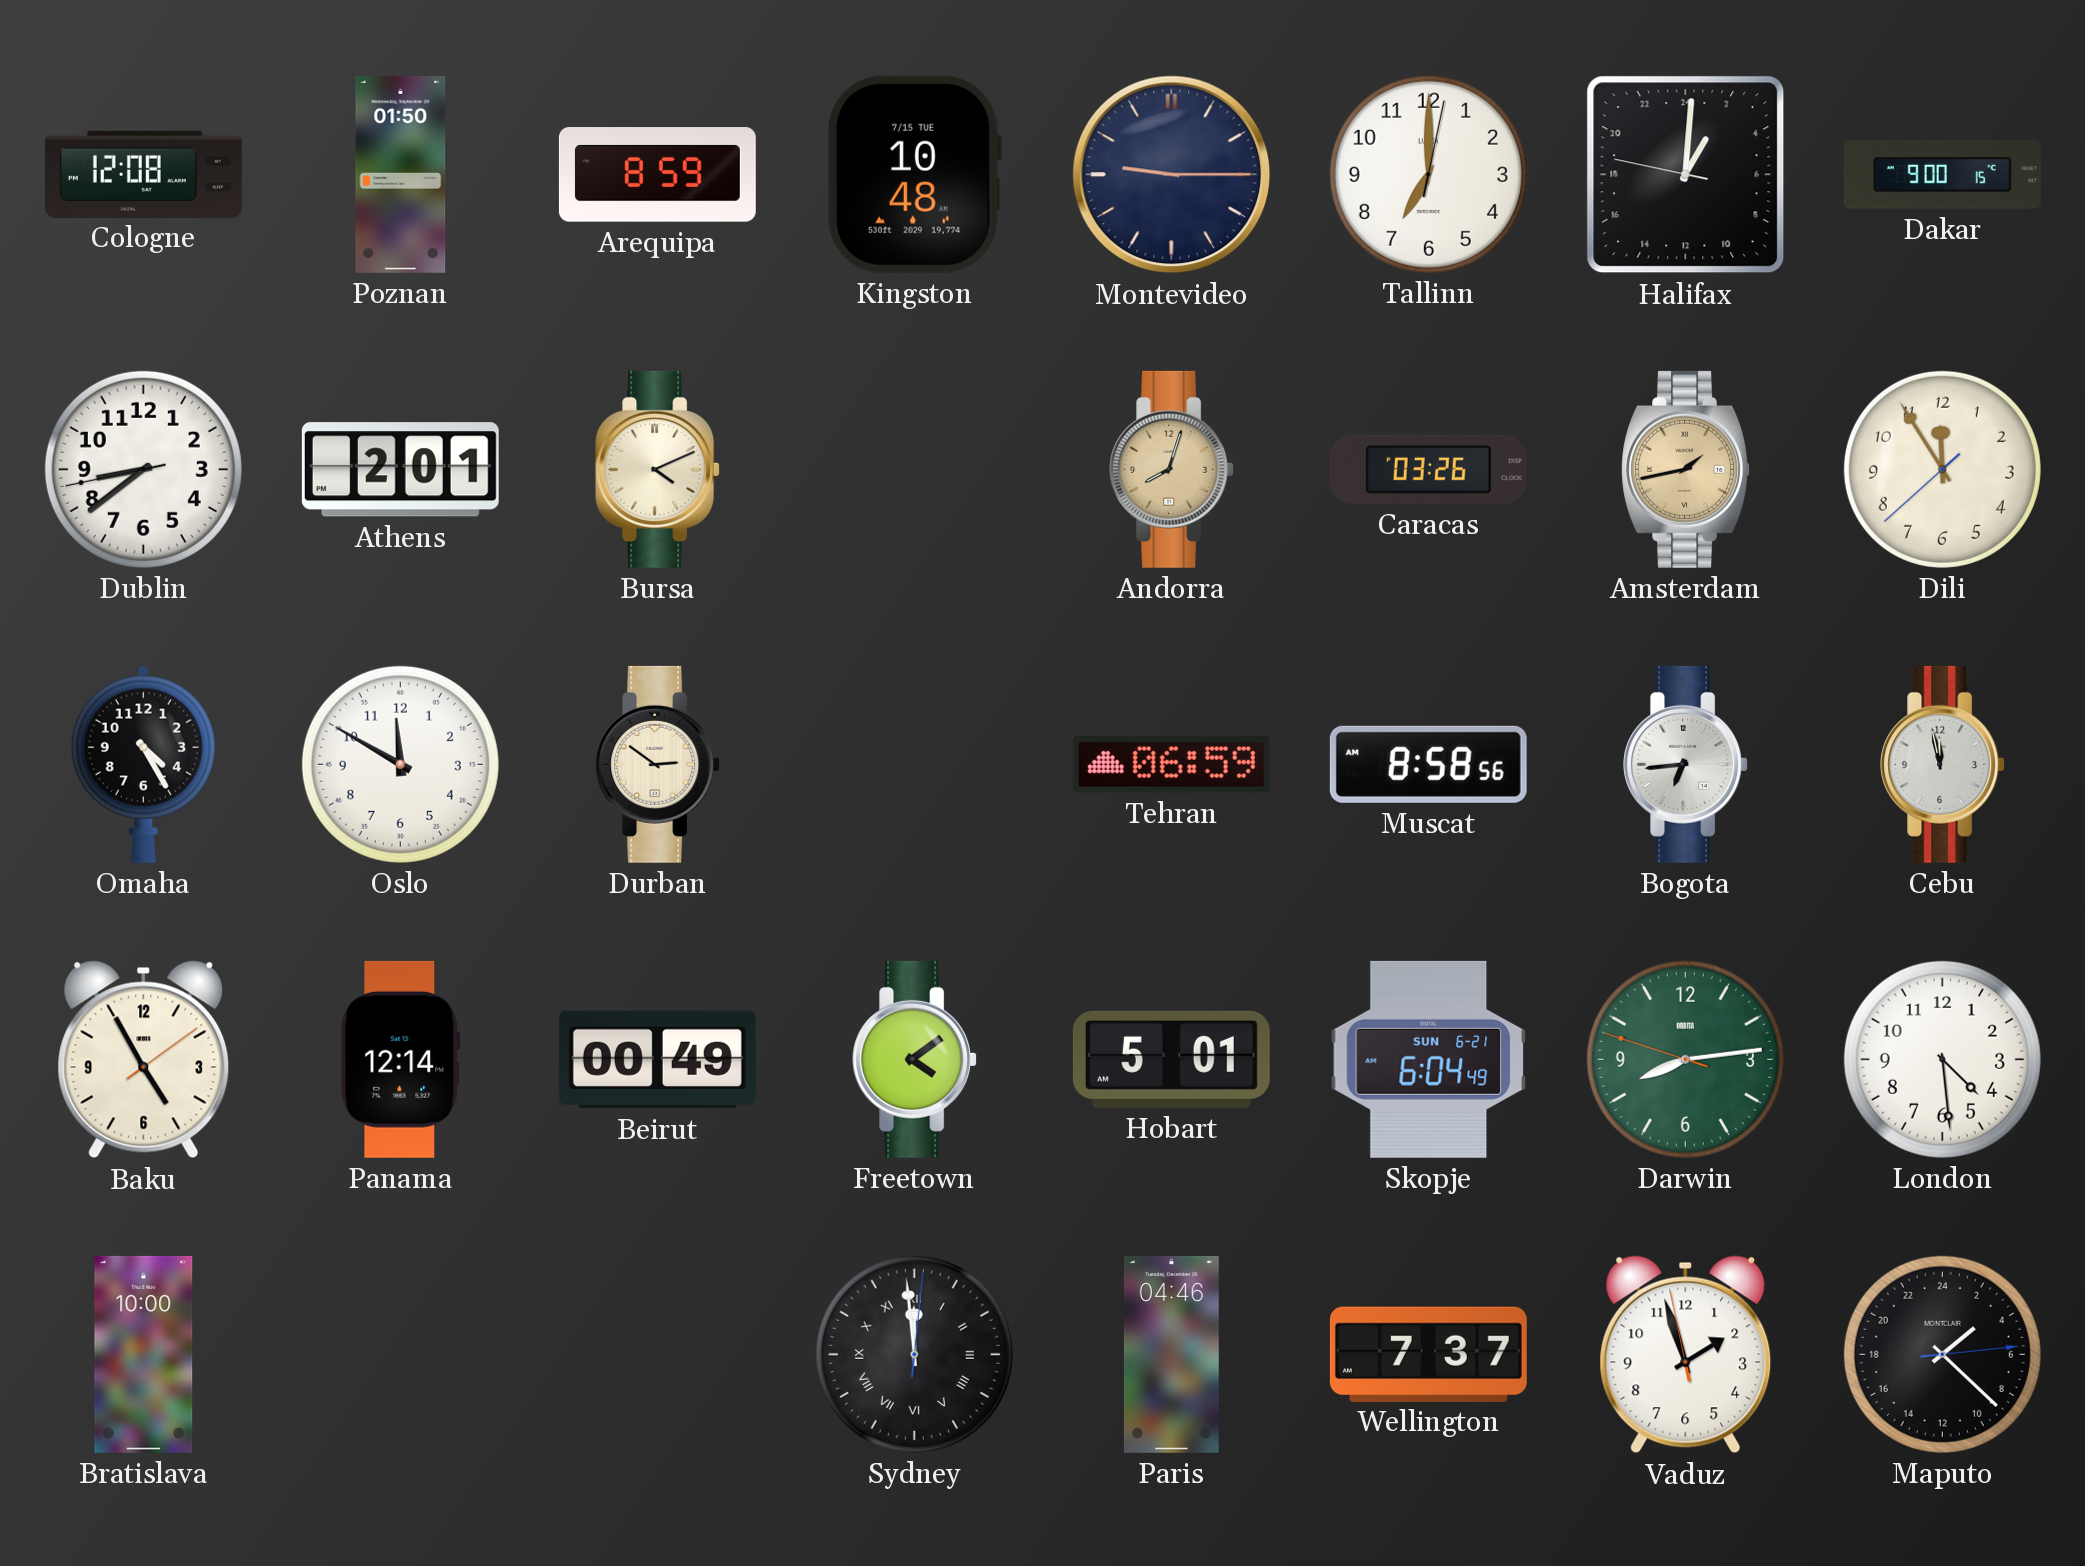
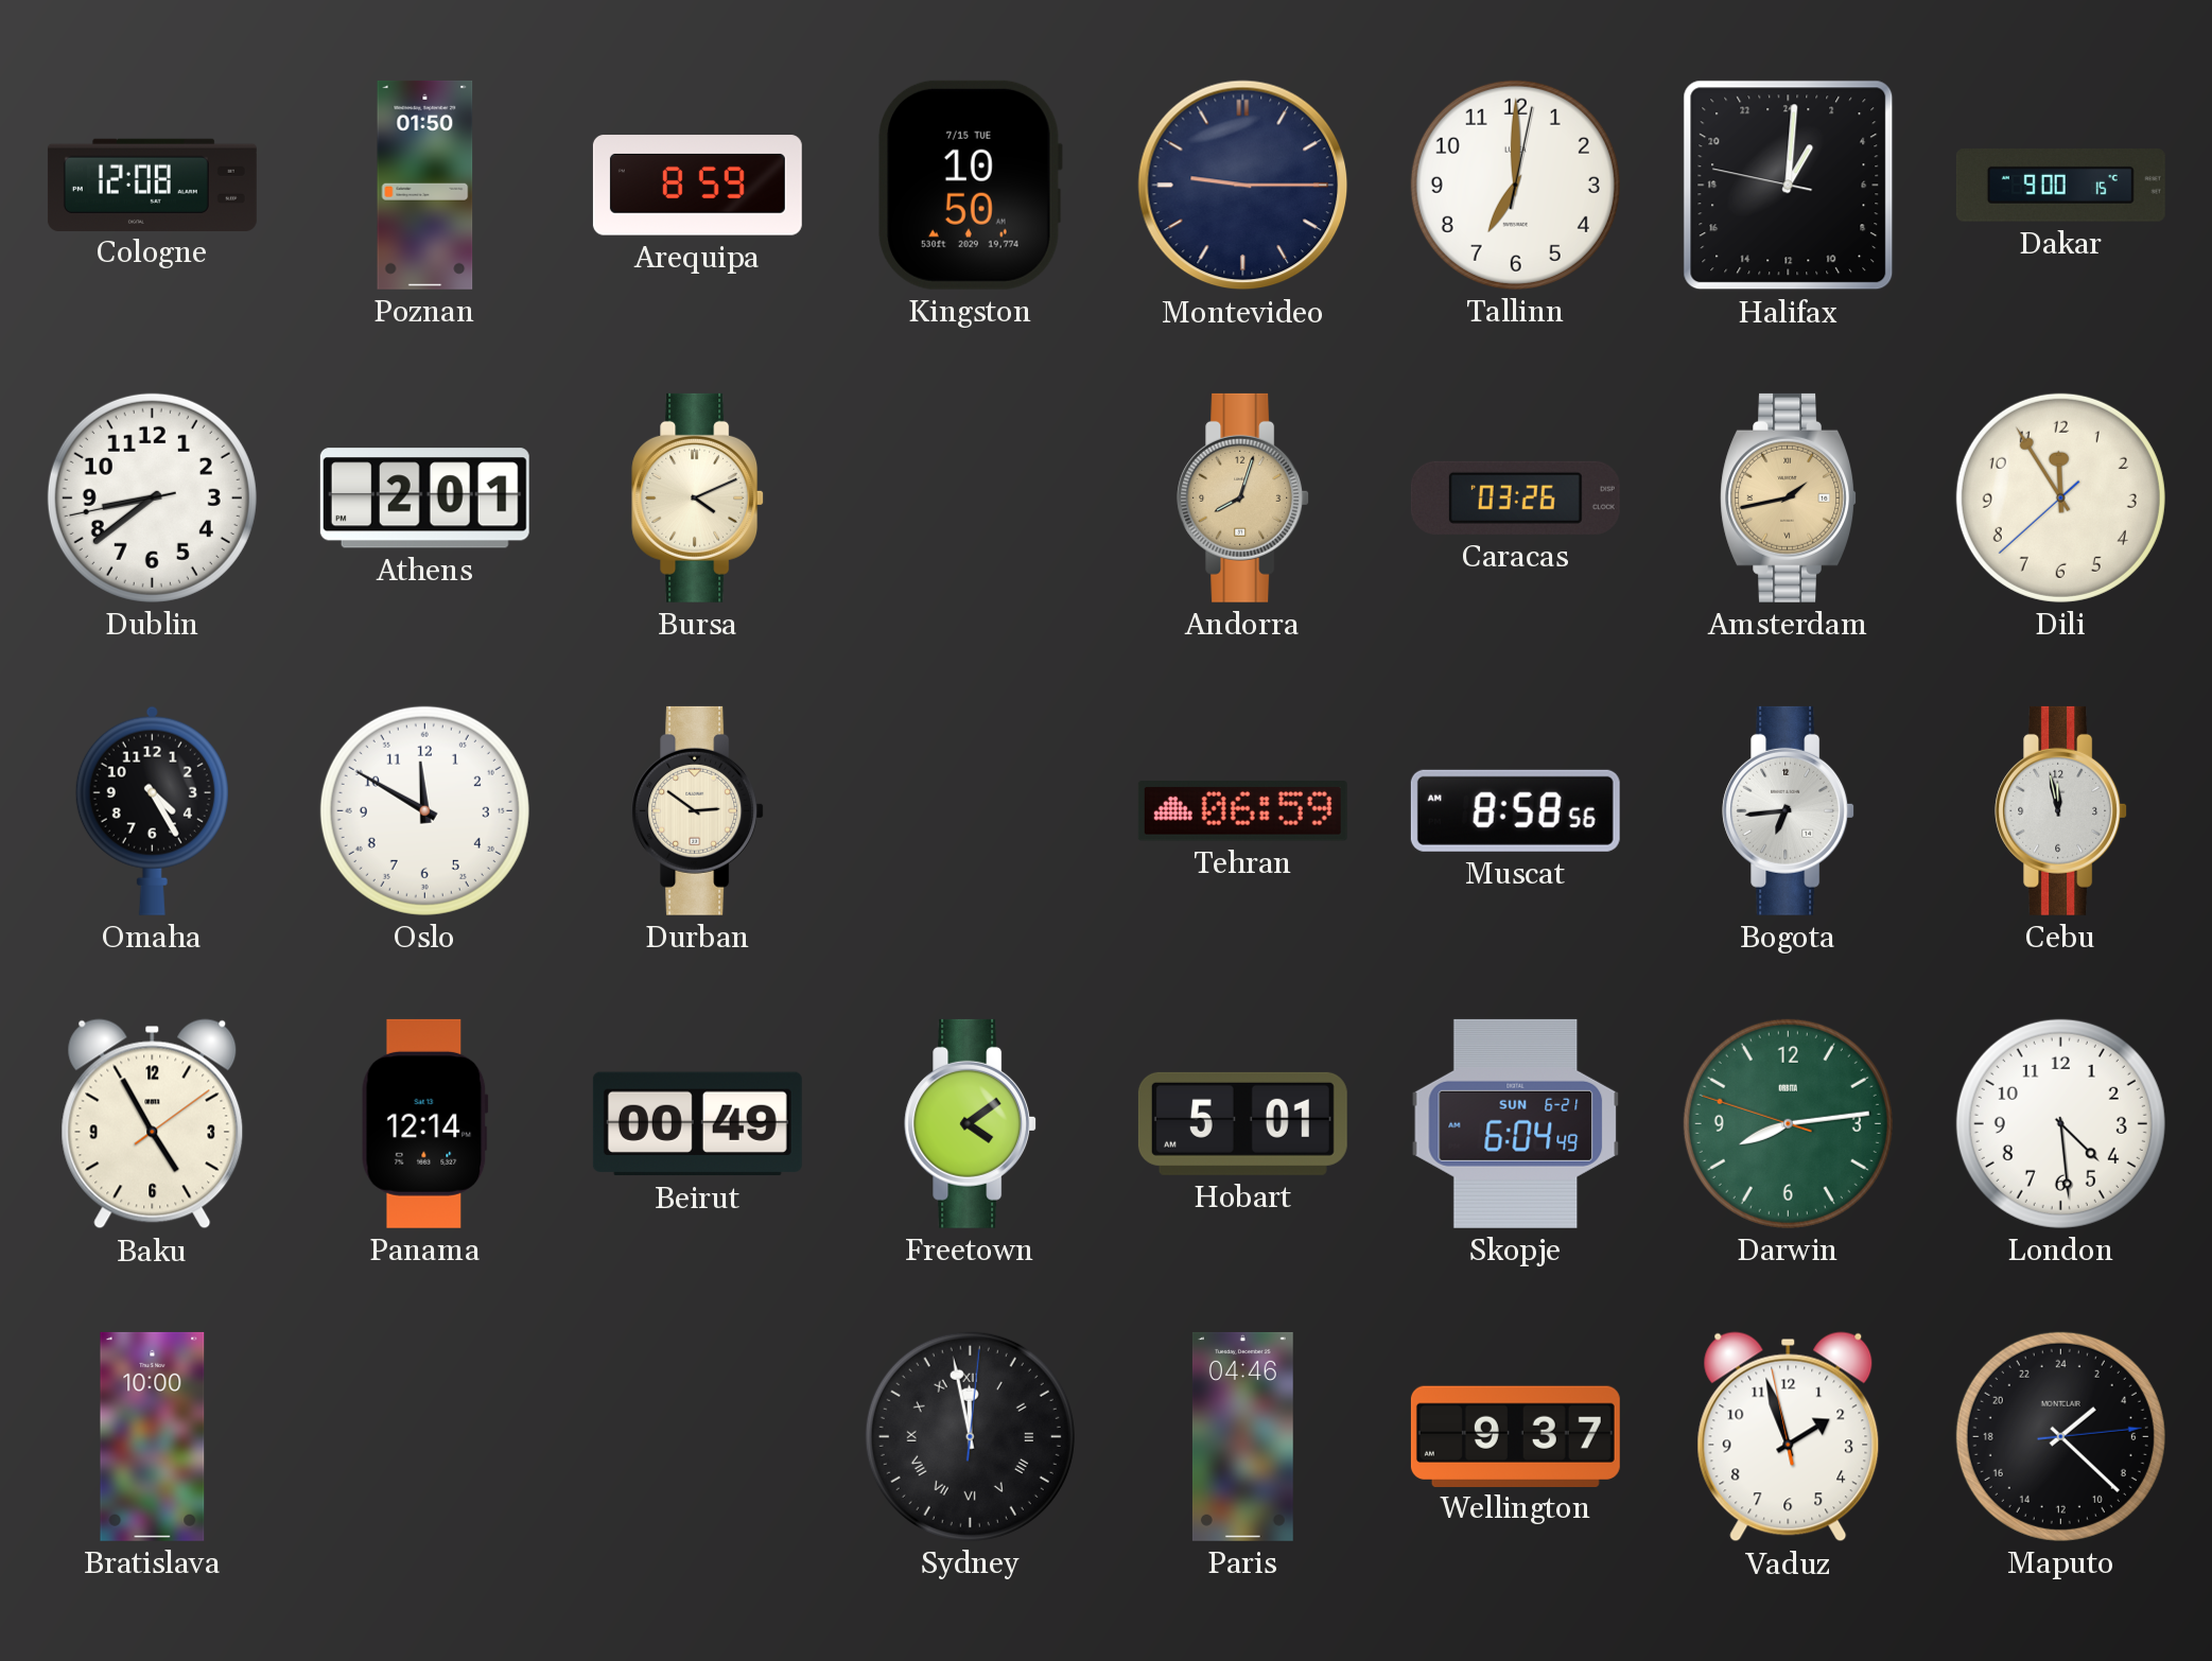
Kingston: 10:48 -> 10:50
Sydney: 11:59 -> 11:58
Wellington: 7:37 -> 9:37
